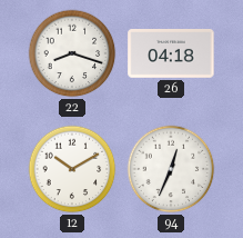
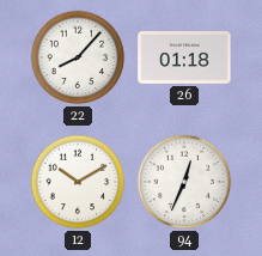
22: 8:18 -> 8:07
26: 04:18 -> 01:18
